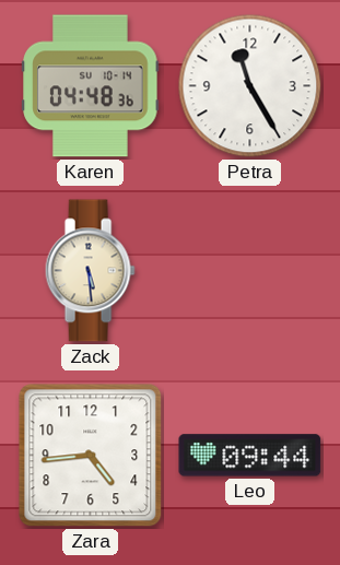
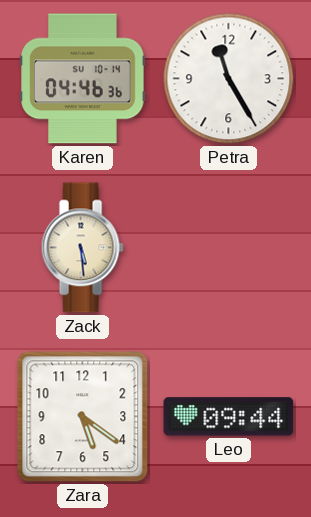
Karen: 04:48 -> 04:46
Zara: 4:44 -> 5:21
